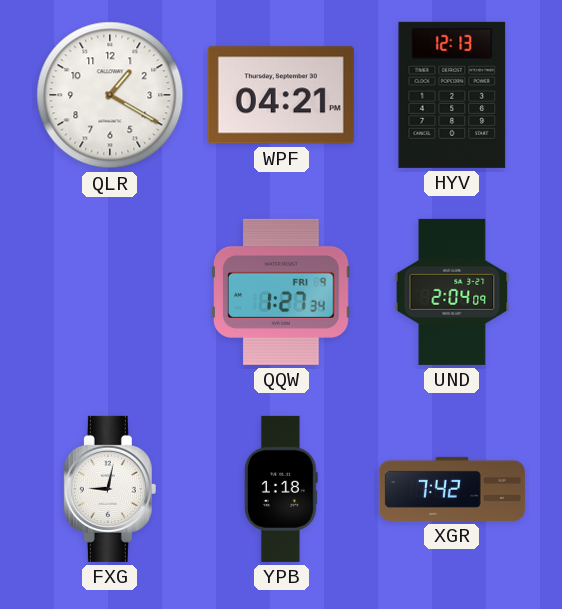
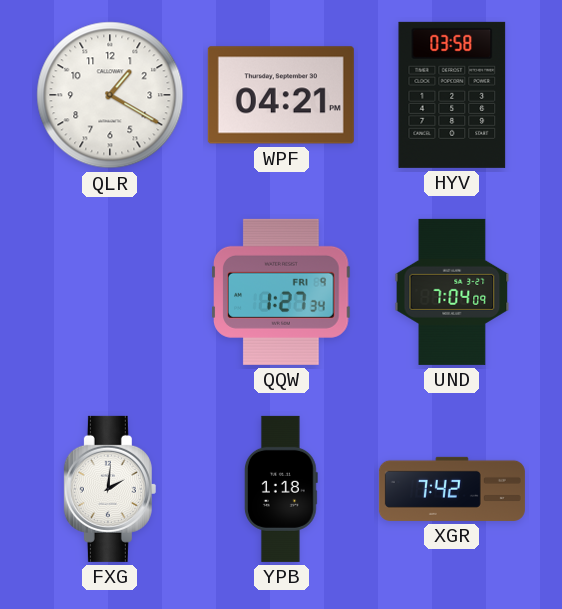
HYV: 12:13 -> 03:58
UND: 2:04 -> 7:04
FXG: 9:02 -> 2:01
